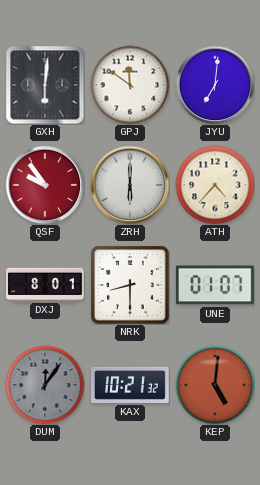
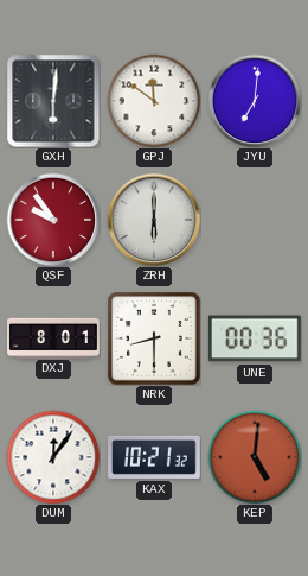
ATH: 4:37 -> none
UNE: 01:07 -> 00:36
DUM dial: grey -> white
